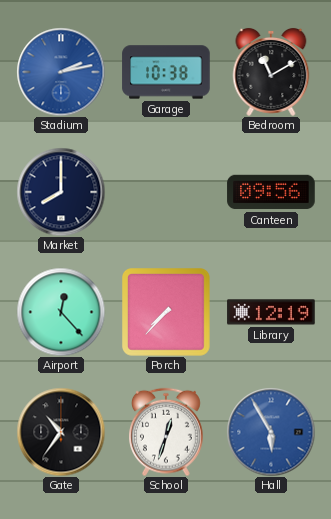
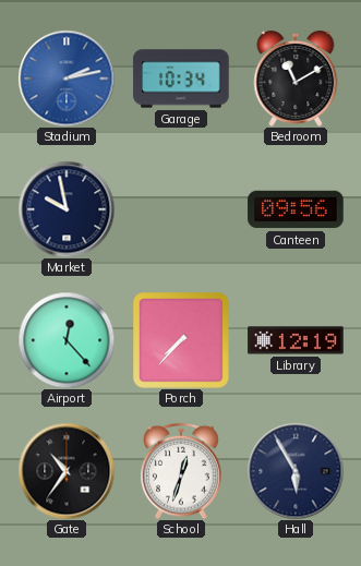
Garage: 10:38 -> 10:34
Market: 8:00 -> 9:58
Hall dial: blue -> navy
